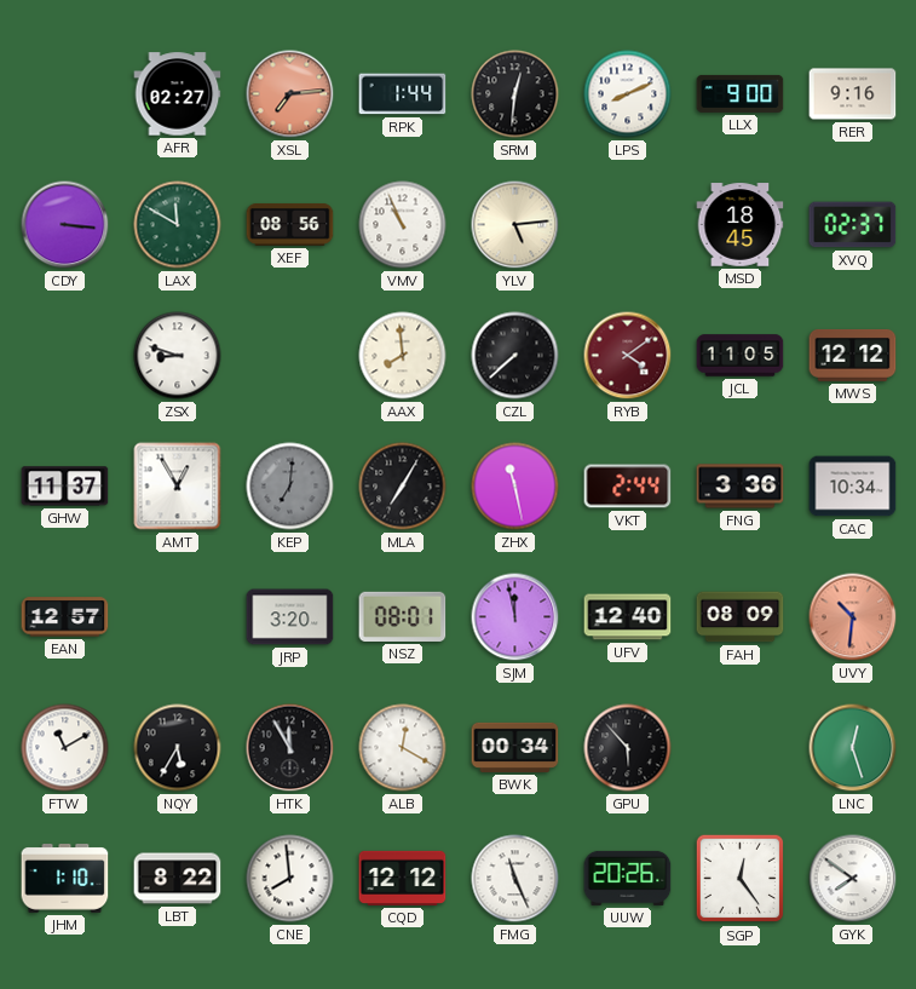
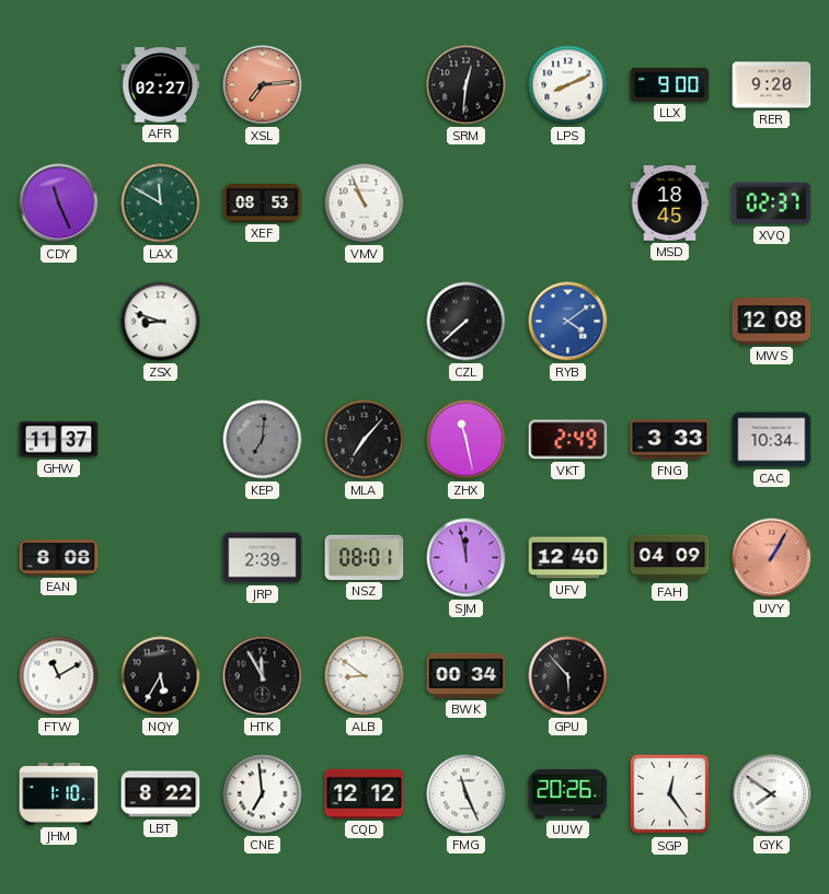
RPK: 1:44 -> none
RER: 9:16 -> 9:20
CDY: 3:16 -> 11:26
XEF: 08:56 -> 08:53
YLV: 5:14 -> none
AAX: 7:59 -> none
RYB dial: burgundy -> blue
JCL: 11:05 -> none
MWS: 12:12 -> 12:08
AMT: 12:55 -> none
MLA: 7:05 -> 7:07
VKT: 2:44 -> 2:49
FNG: 3:36 -> 3:33
EAN: 12:57 -> 8:08
JRP: 3:20 -> 2:39
FAH: 08:09 -> 04:09
UVY: 10:31 -> 1:05
ALB: 12:20 -> 8:51
LNC: 12:27 -> none
CNE: 7:59 -> 6:59
